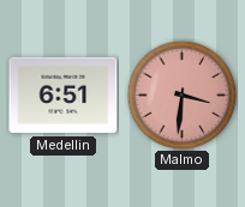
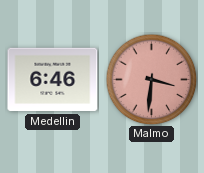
Medellin: 6:51 -> 6:46
